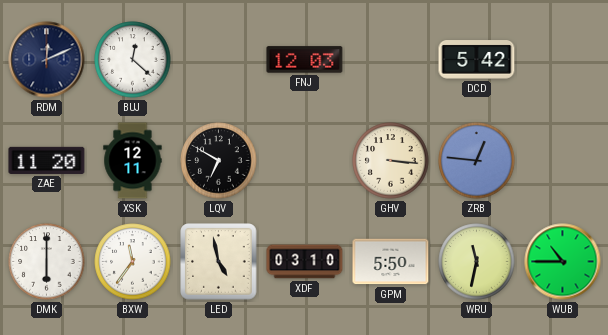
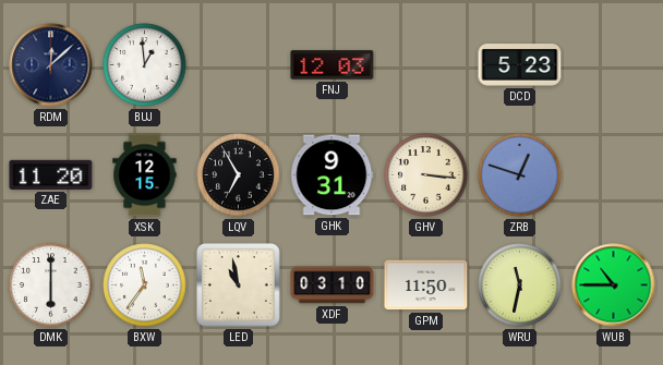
RDM: 12:11 -> 12:08
BUJ: 12:22 -> 12:59
DCD: 5:42 -> 5:23
XSK: 12:11 -> 12:15
LQV: 6:50 -> 6:55
GHK: none -> 9:31
ZRB: 12:46 -> 12:48
LED: 4:58 -> 10:58
GPM: 5:50 -> 11:50
